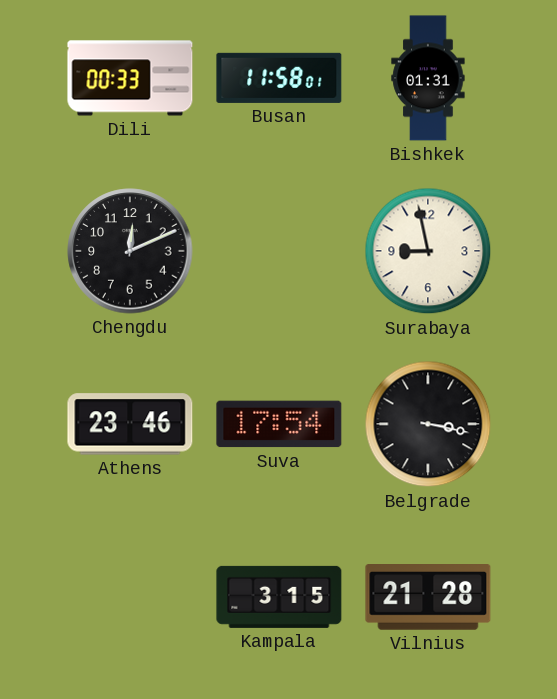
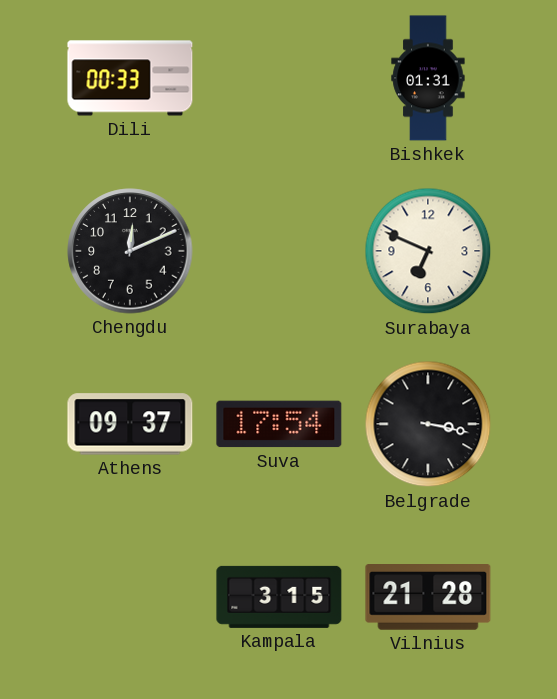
Busan: 11:58 -> none
Surabaya: 8:58 -> 6:49
Athens: 23:46 -> 09:37
